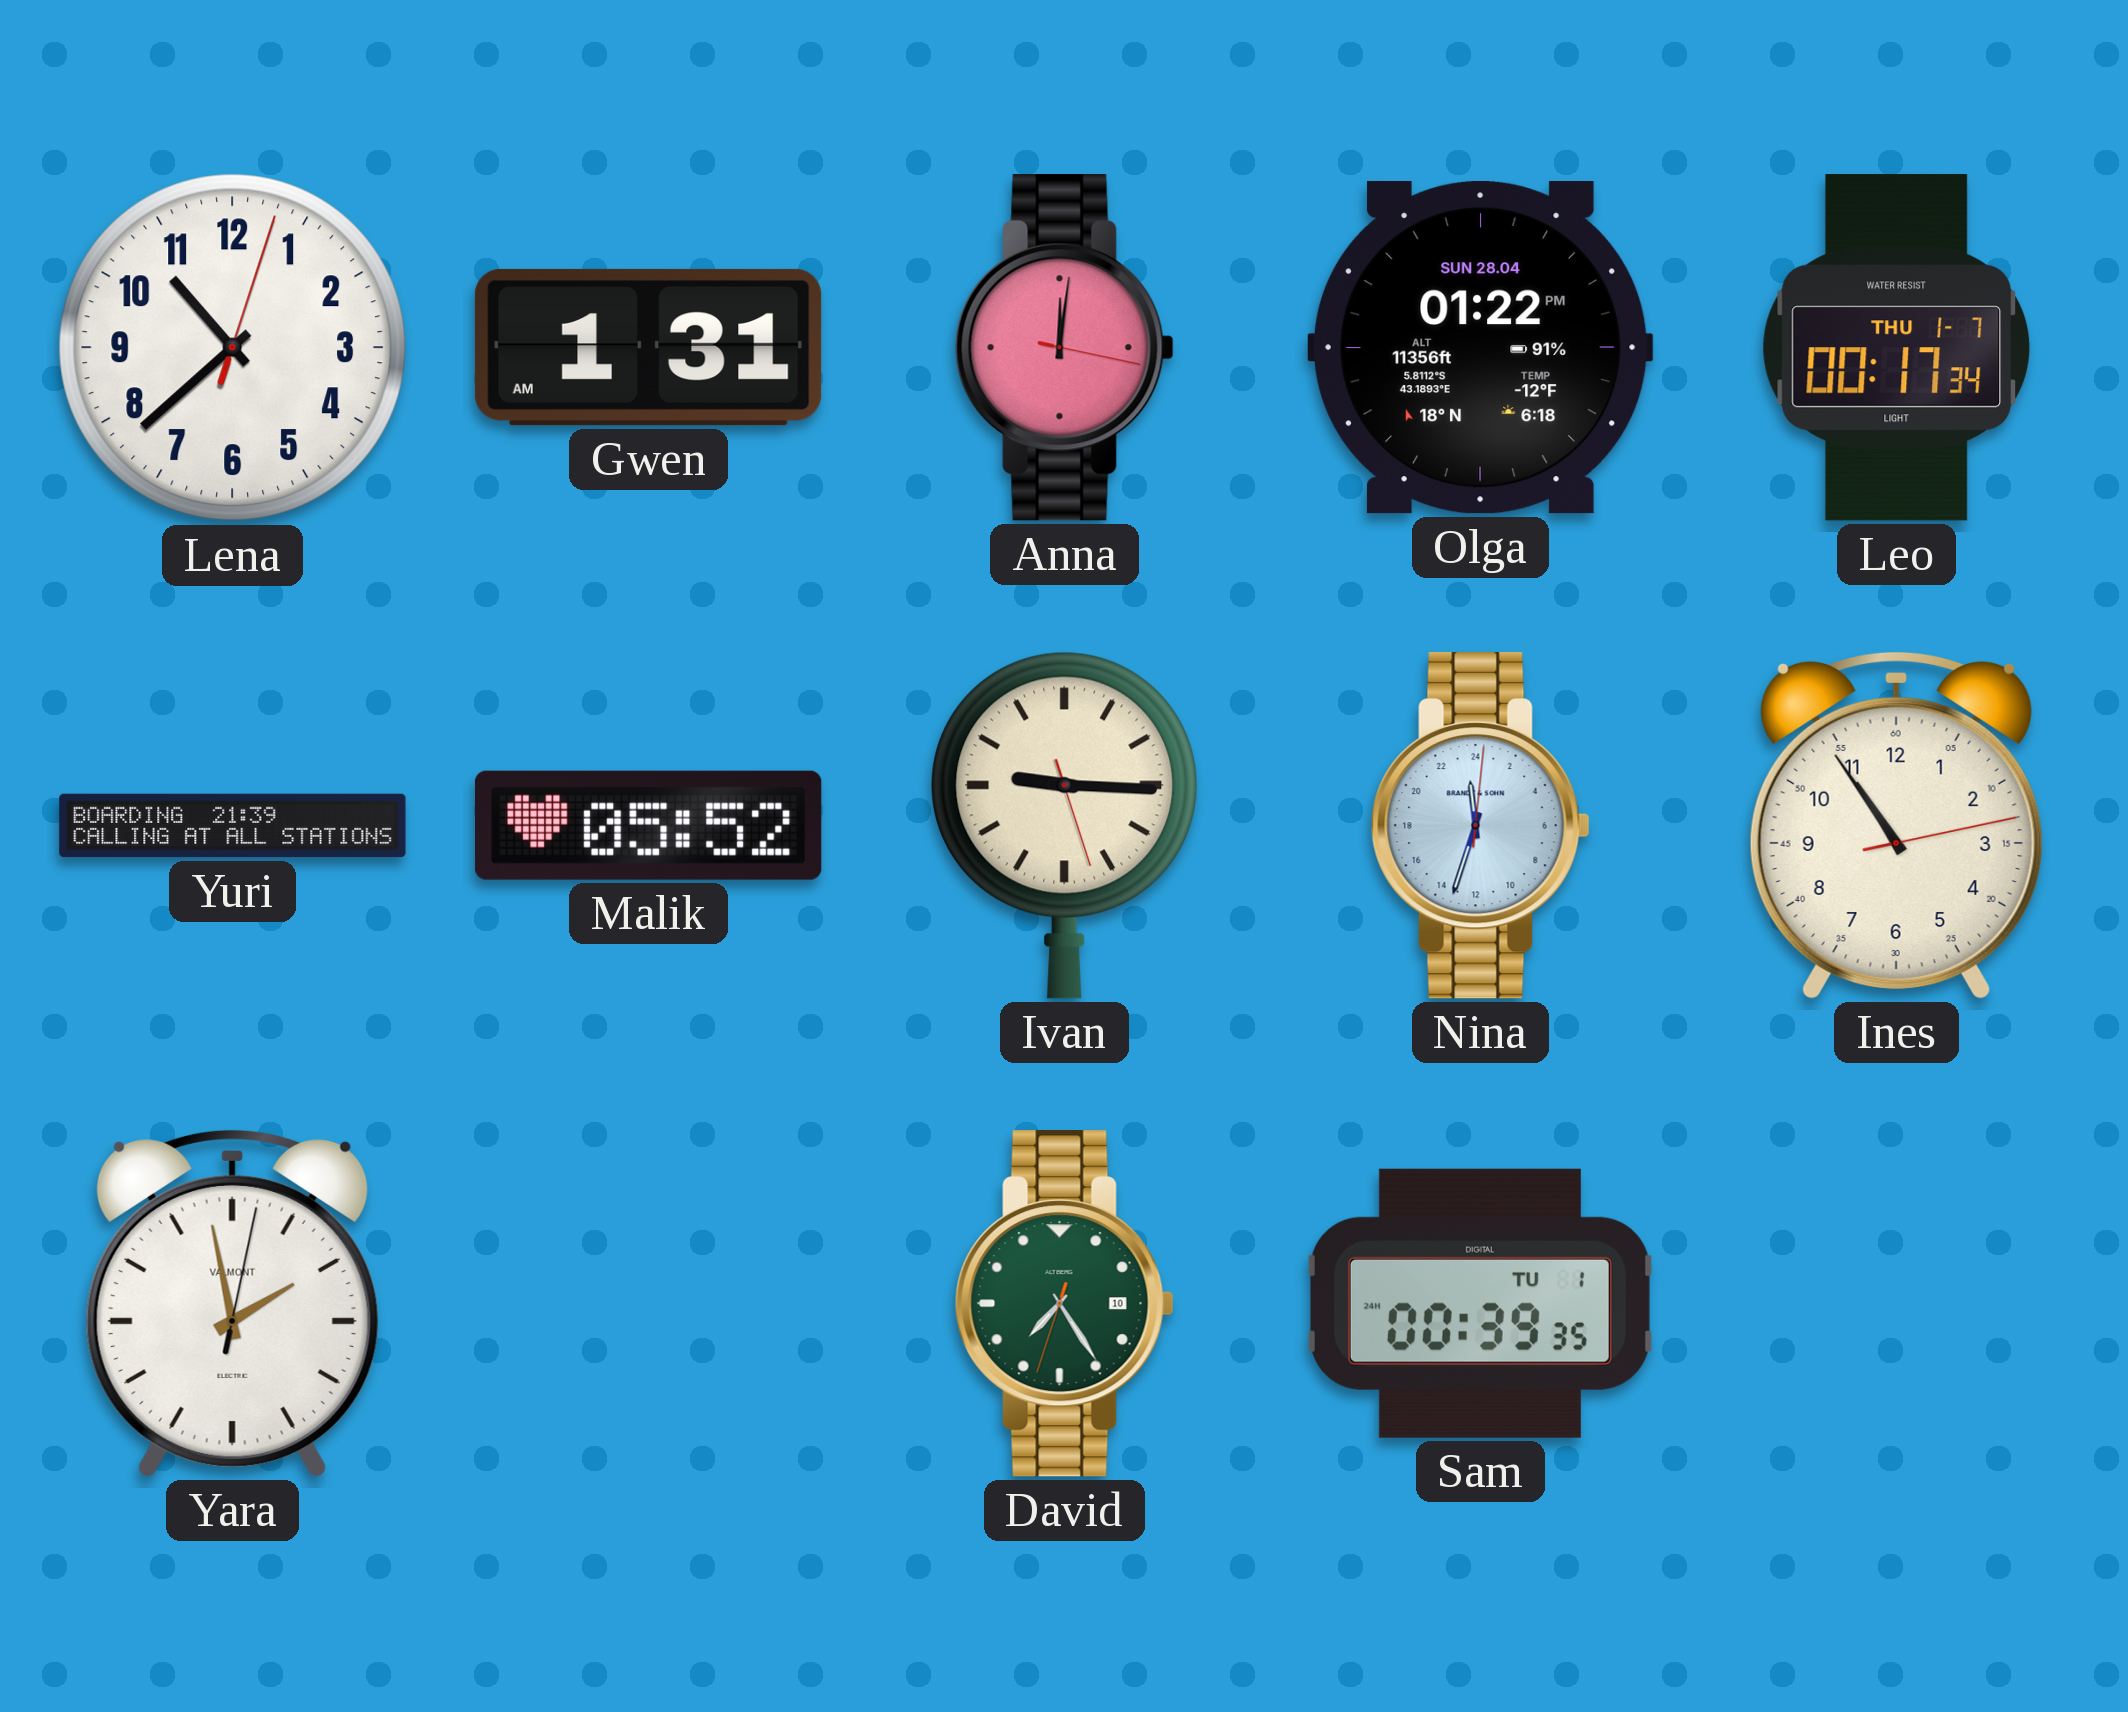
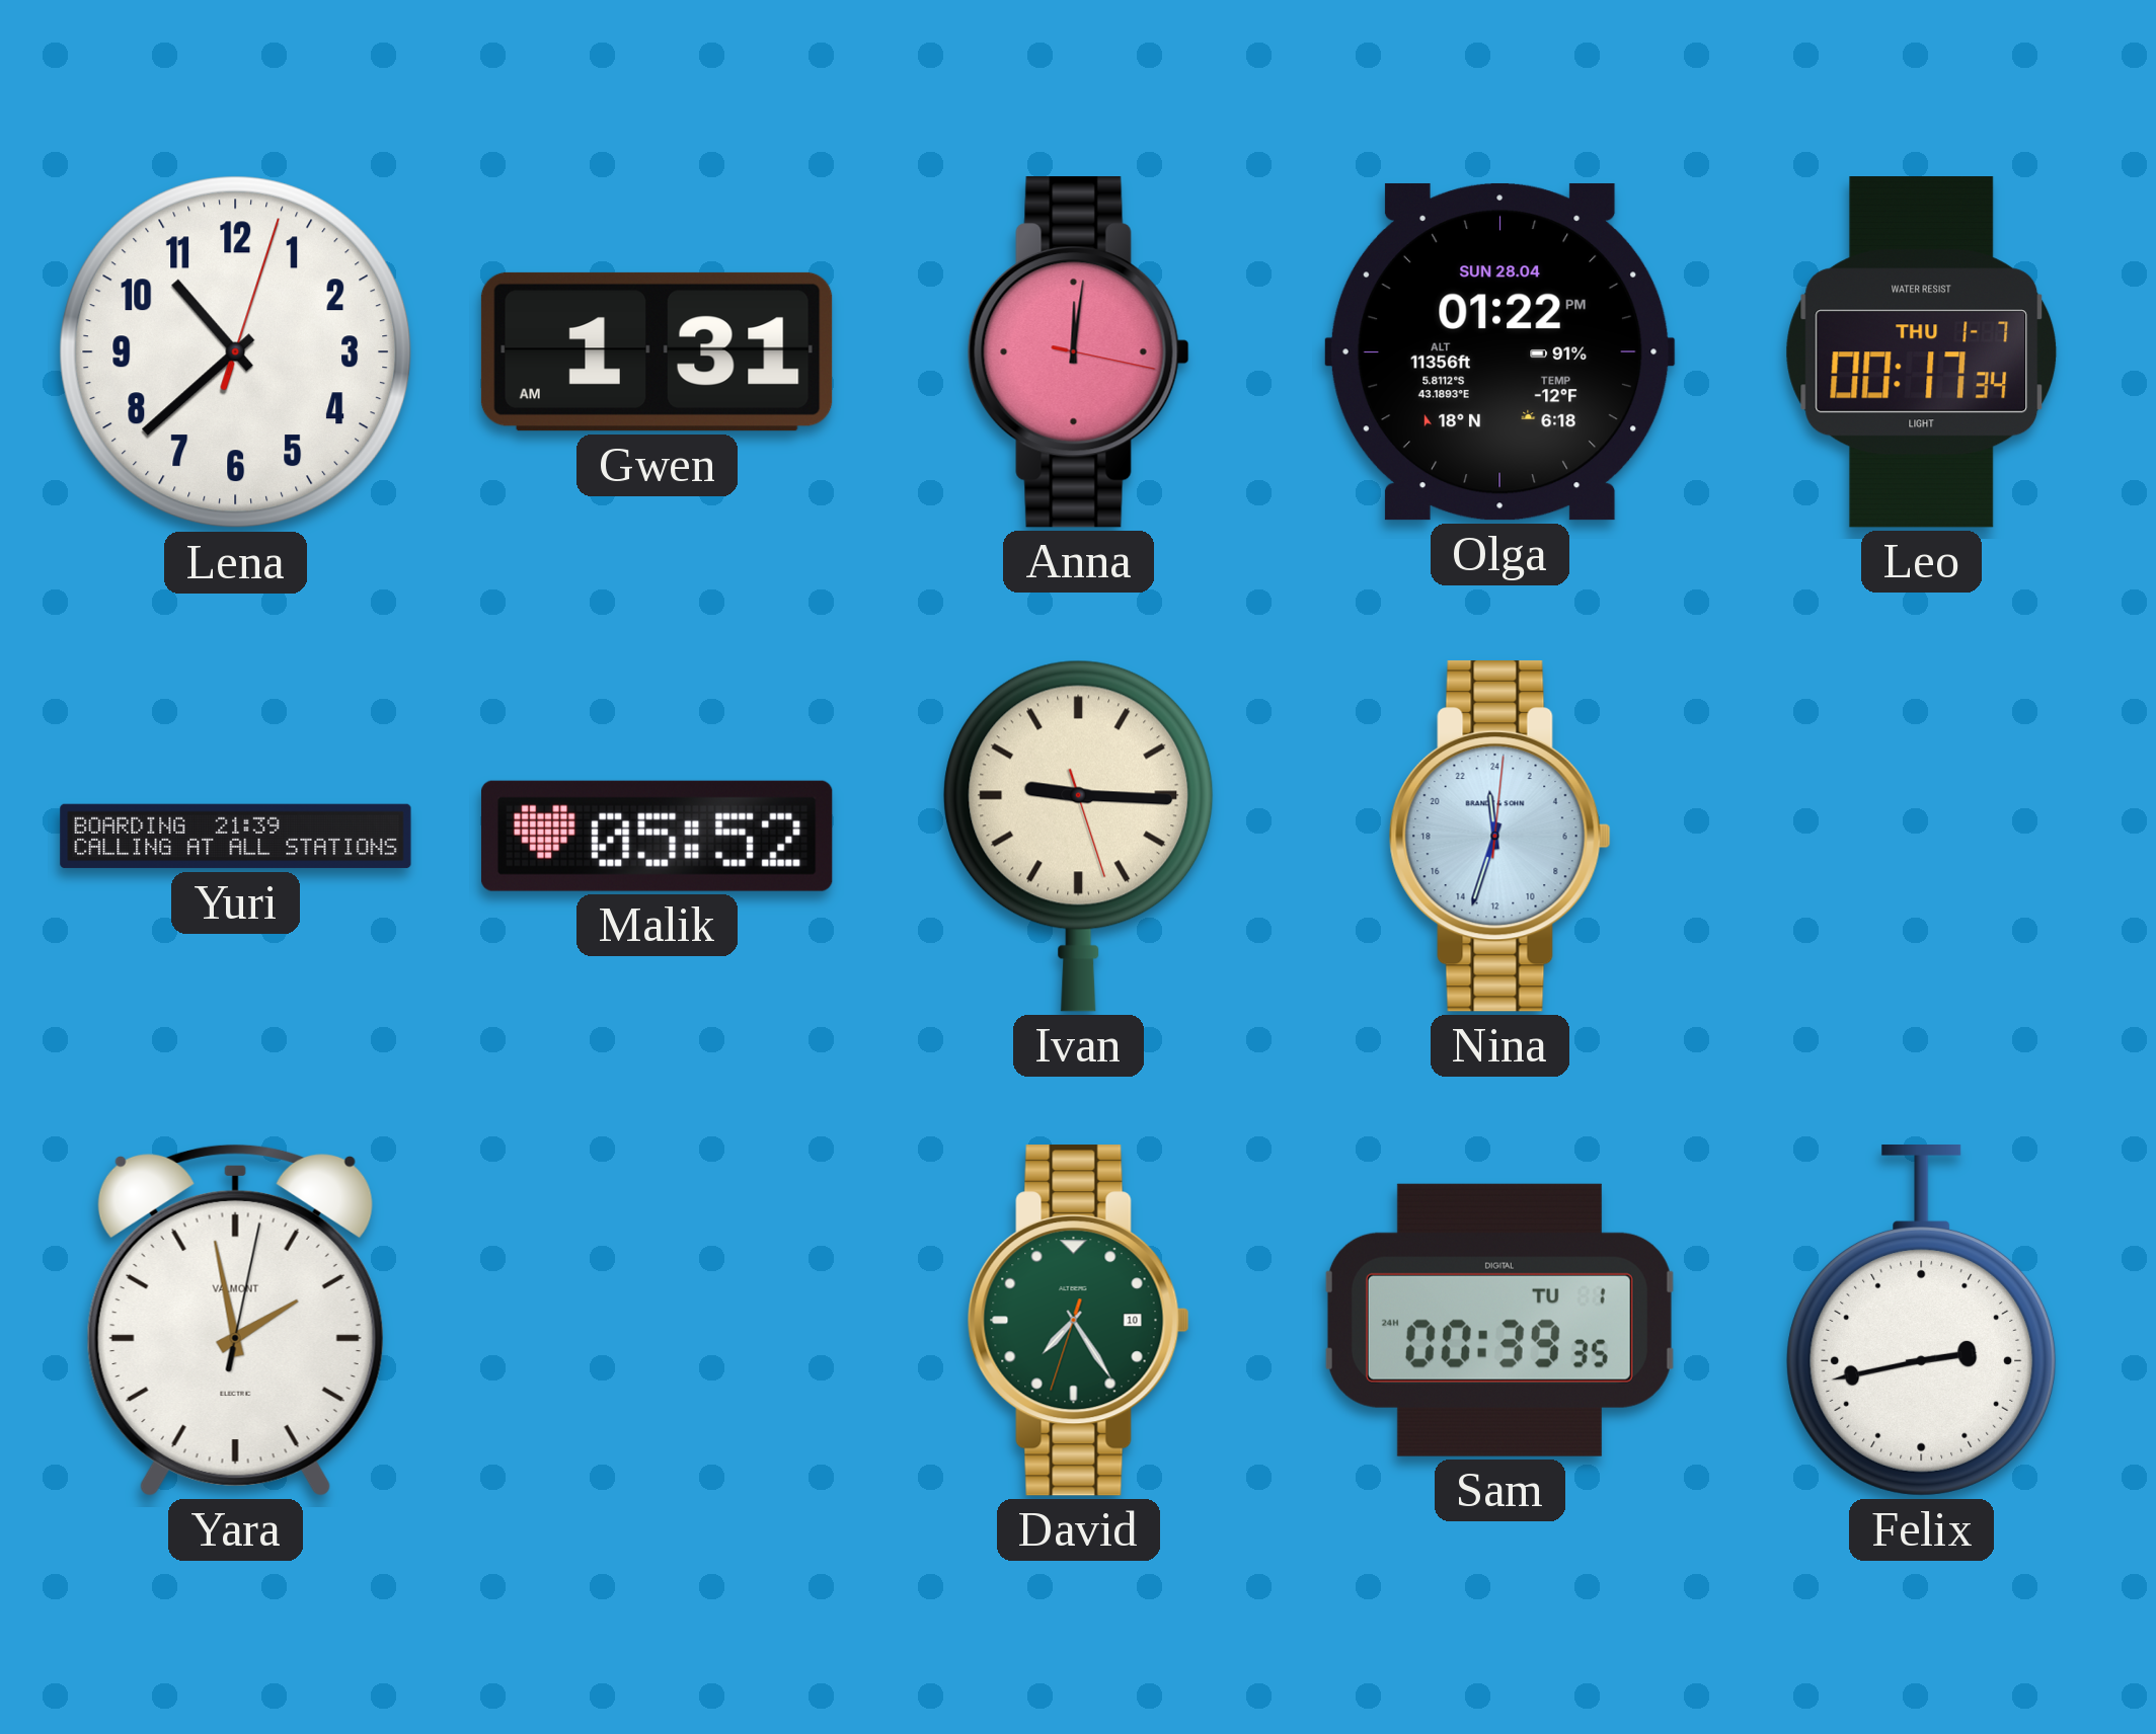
Ines: 10:54 -> none
Felix: none -> 2:43
